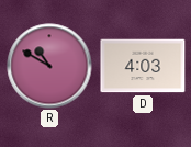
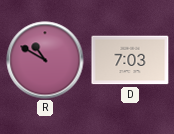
D: 4:03 -> 7:03
